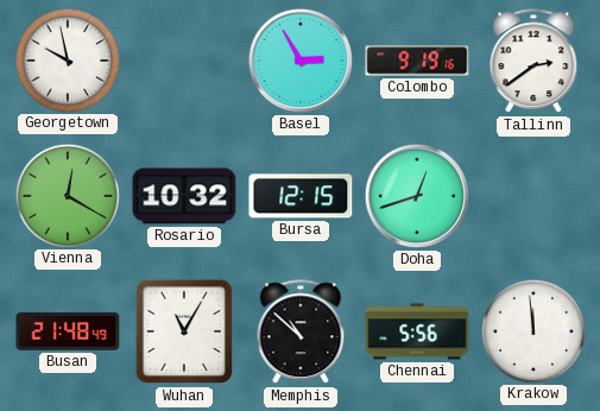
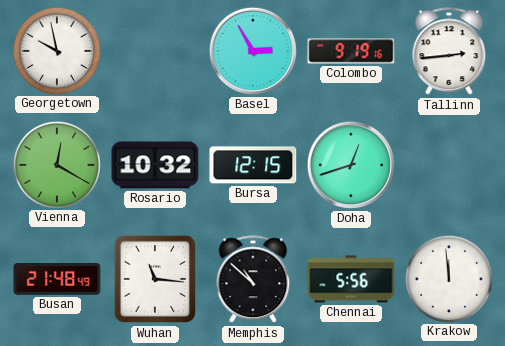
Tallinn: 2:39 -> 2:44
Wuhan: 11:05 -> 11:16
